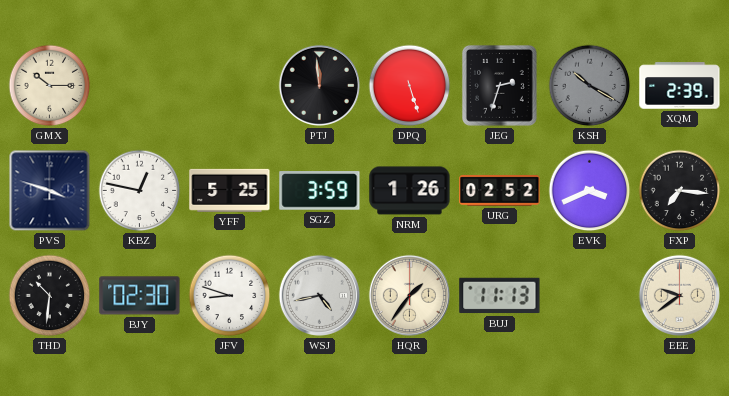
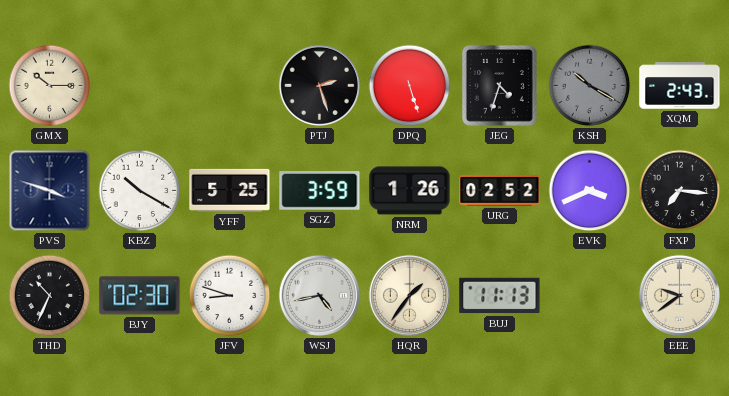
PTJ: 11:59 -> 2:27
JEG: 2:33 -> 4:33
XQM: 2:39 -> 2:43
KBZ: 12:47 -> 10:20
THD: 10:31 -> 10:34
